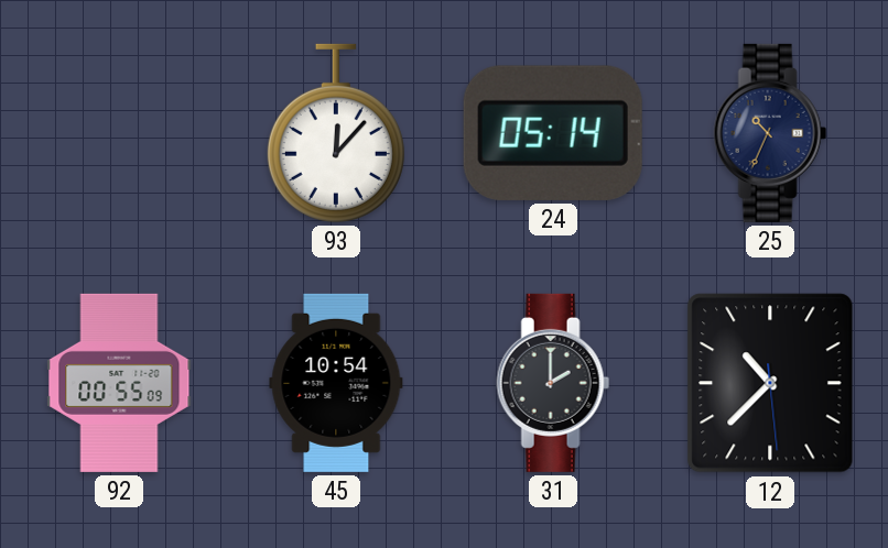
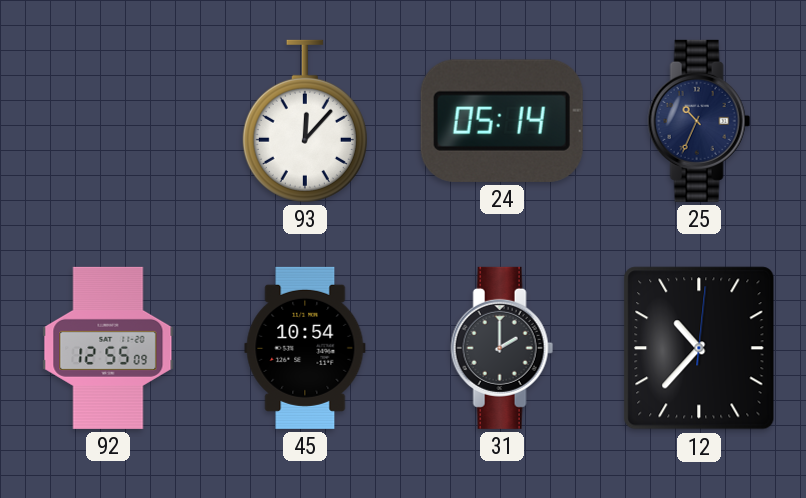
92: 00:55 -> 12:55
12: 10:37:29 -> 10:37:01
